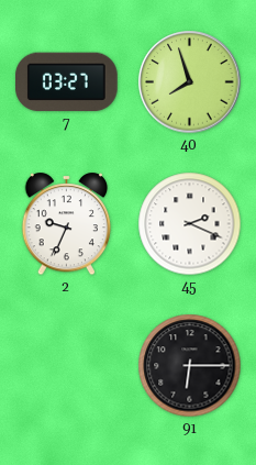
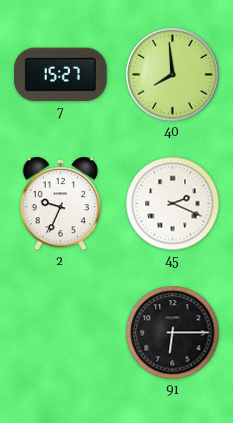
7: 03:27 -> 15:27
40: 7:57 -> 7:59
